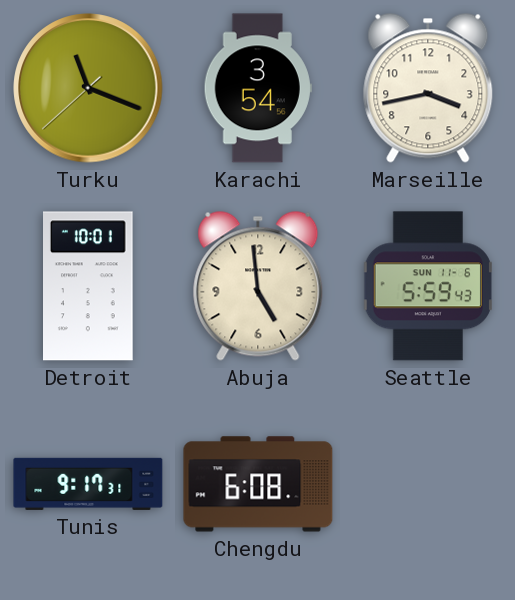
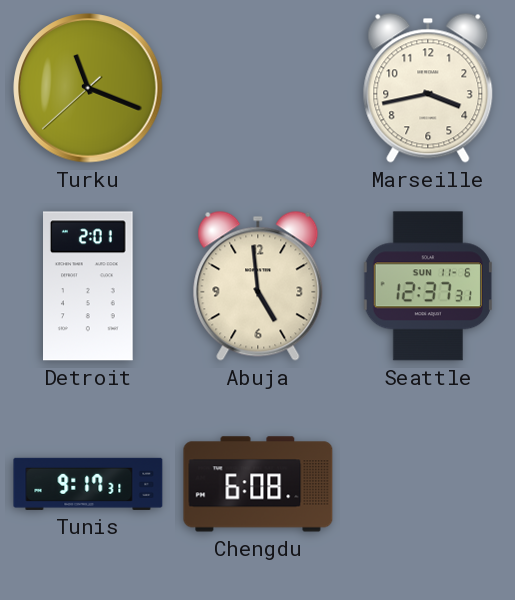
Karachi: 3:54 -> none
Detroit: 10:01 -> 2:01
Seattle: 5:59 -> 12:37
